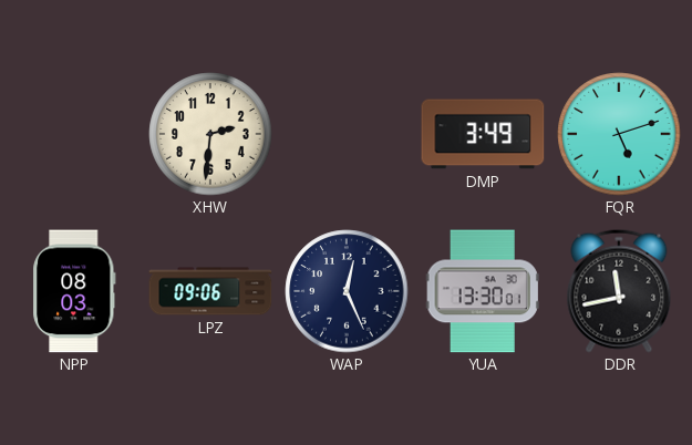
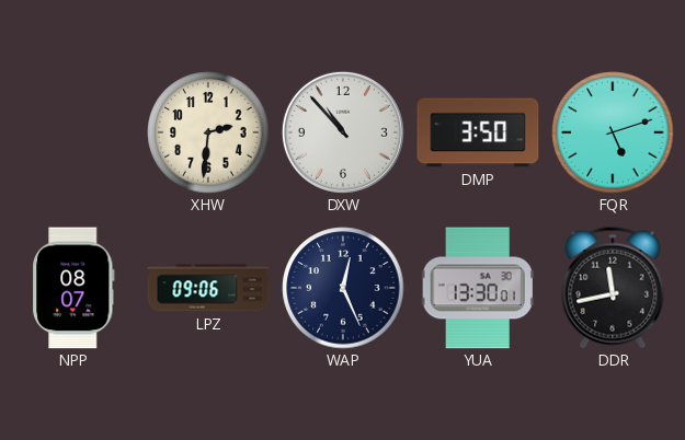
DXW: none -> 10:53
DMP: 3:49 -> 3:50
NPP: 08:03 -> 08:07
